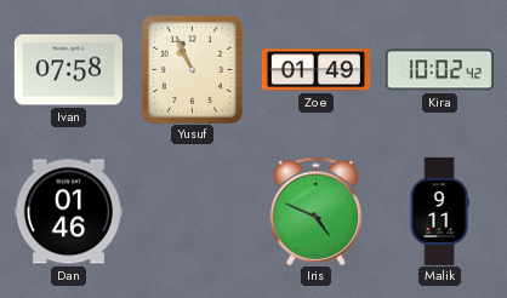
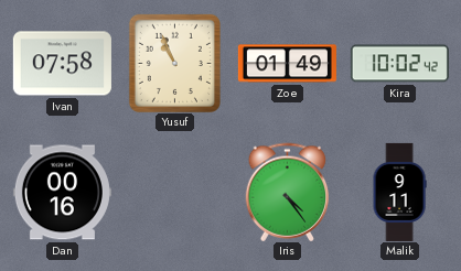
Dan: 01:46 -> 00:16
Iris: 4:49 -> 4:24
